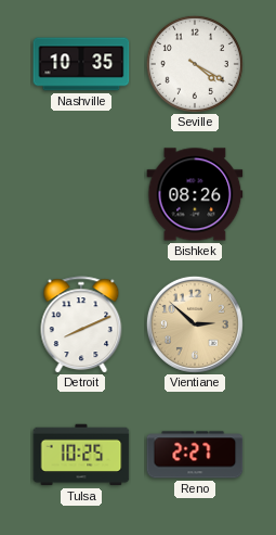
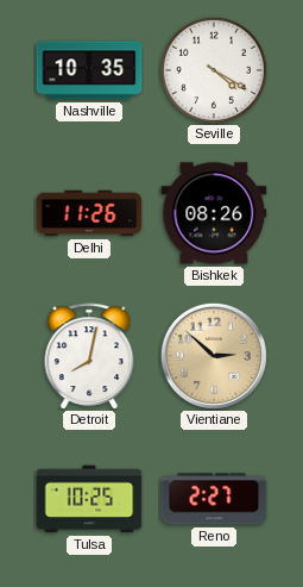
Delhi: none -> 11:26
Detroit: 8:11 -> 8:02
